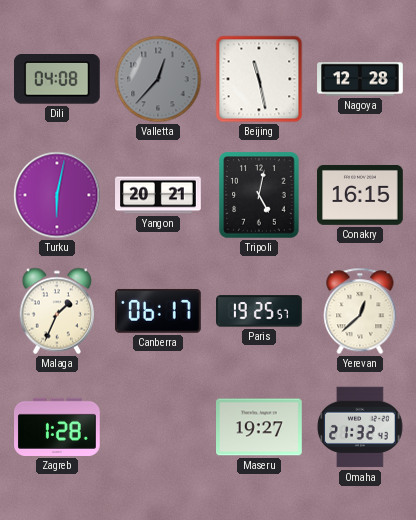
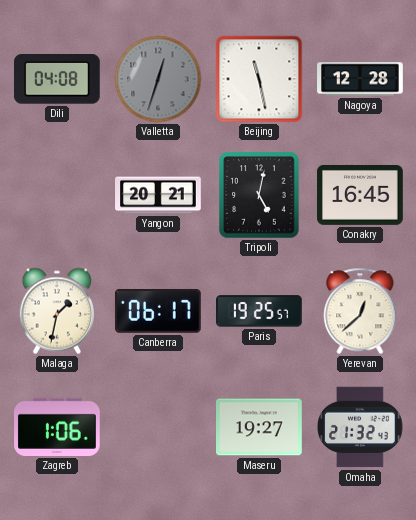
Valletta: 12:37 -> 12:33
Turku: 6:02 -> none
Conakry: 16:15 -> 16:45
Malaga: 1:34 -> 1:32
Zagreb: 1:28 -> 1:06
